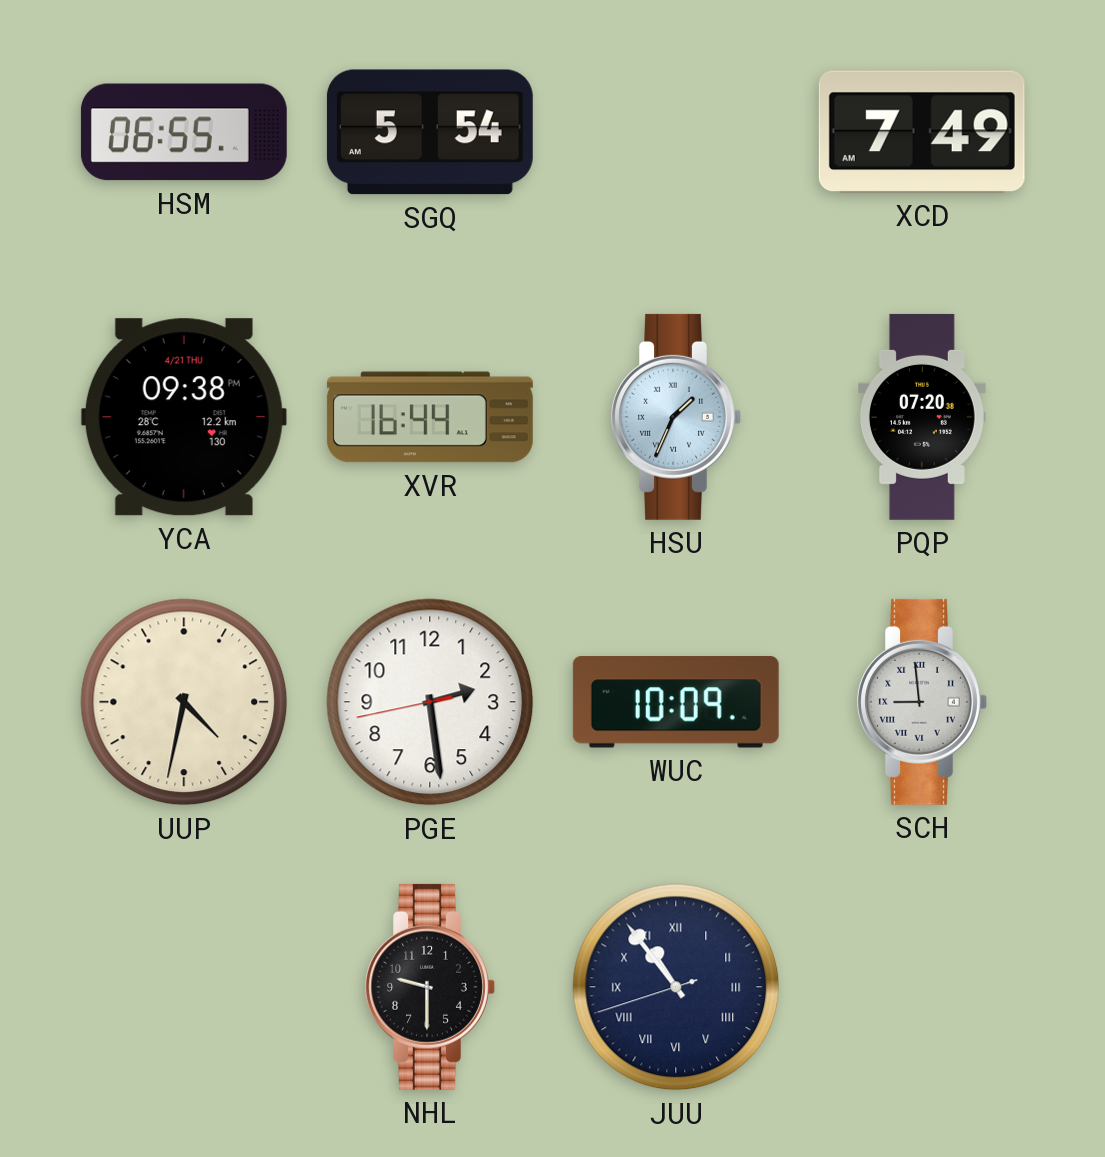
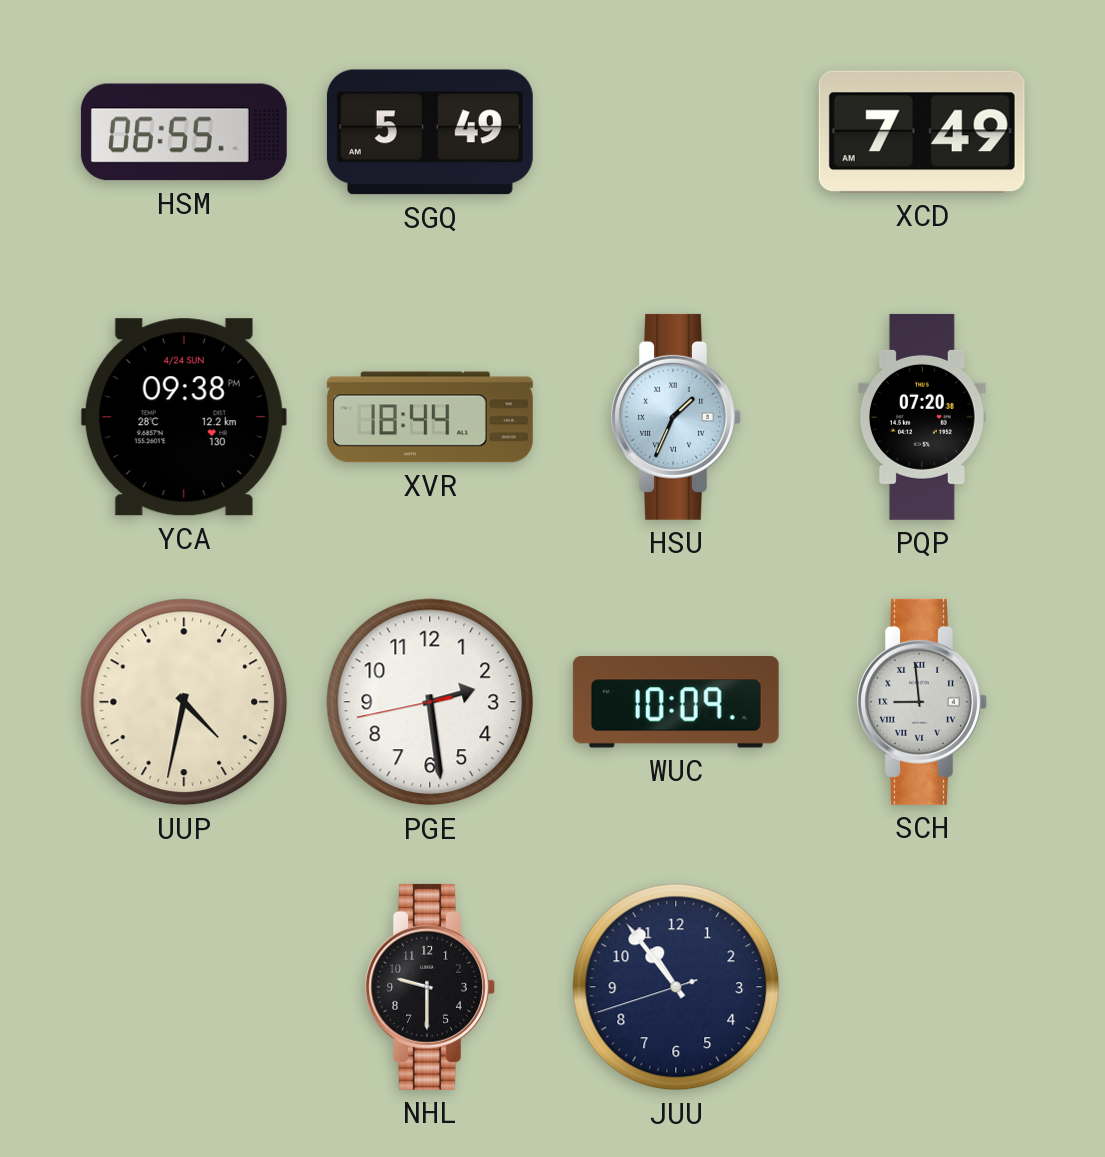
SGQ: 5:54 -> 5:49
YCA date: 4/21 THU -> 4/24 SUN
XVR: 16:44 -> 18:44
JUU numerals: Roman -> Arabic
